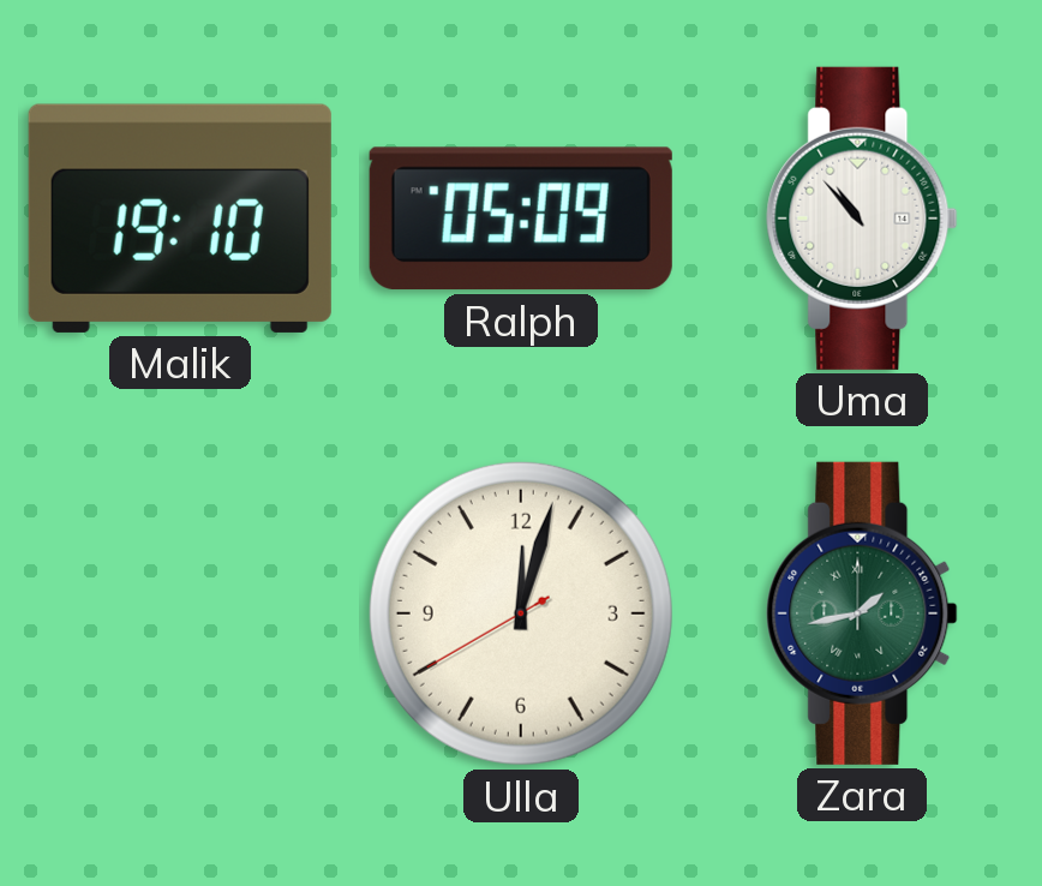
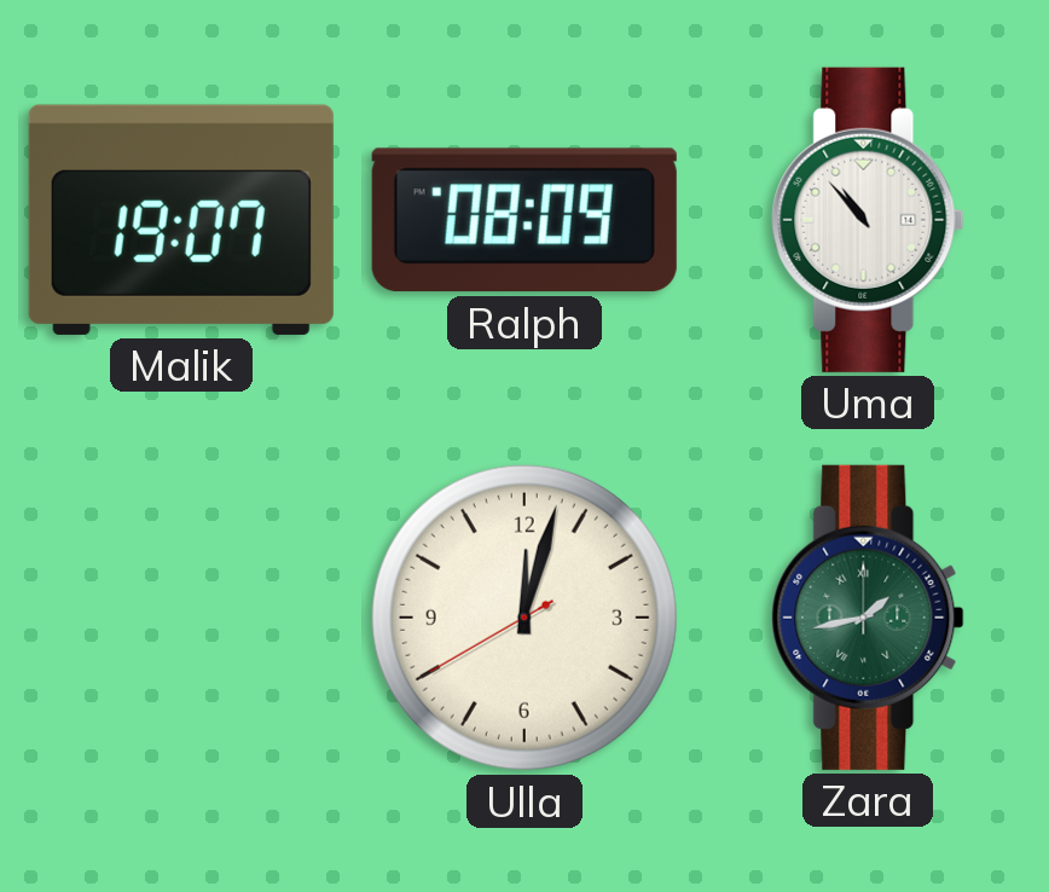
Malik: 19:10 -> 19:07
Ralph: 05:09 -> 08:09
